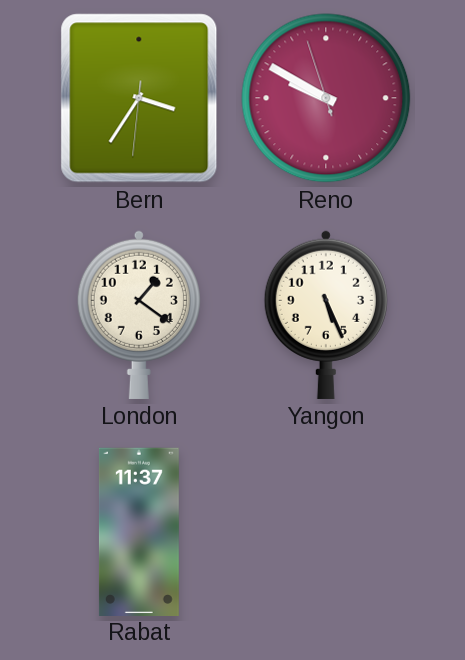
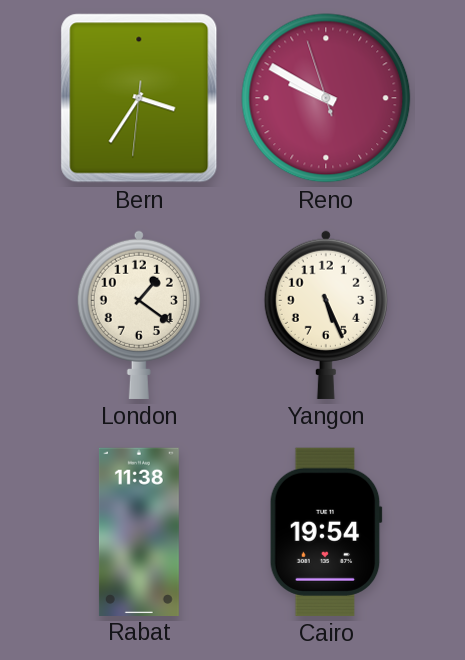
Rabat: 11:37 -> 11:38
Cairo: none -> 19:54
